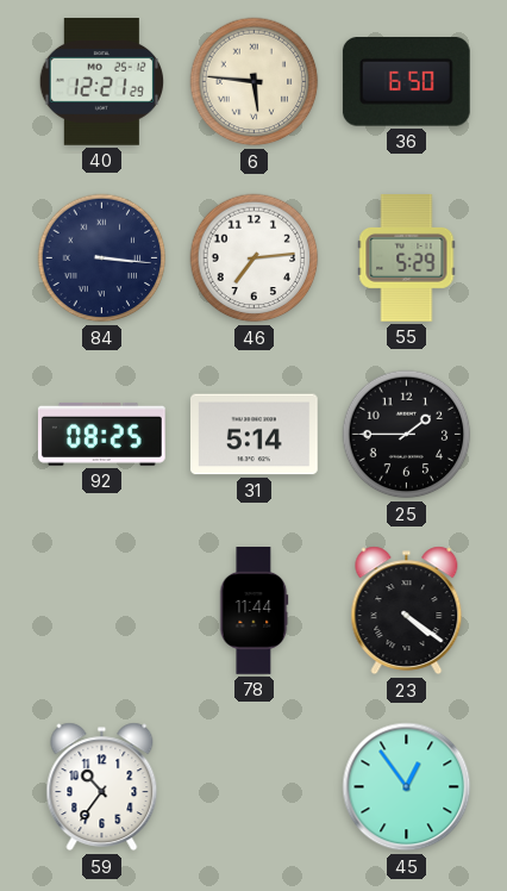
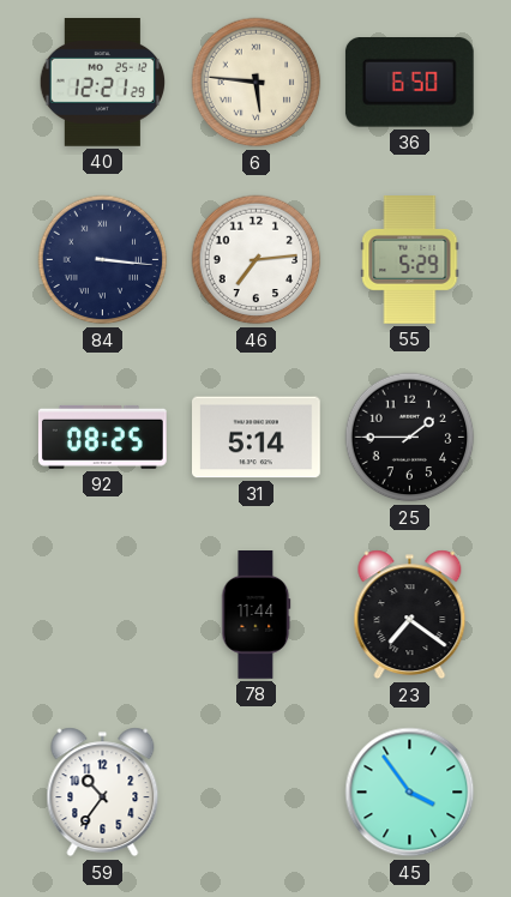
23: 4:21 -> 7:21
45: 12:54 -> 3:54
